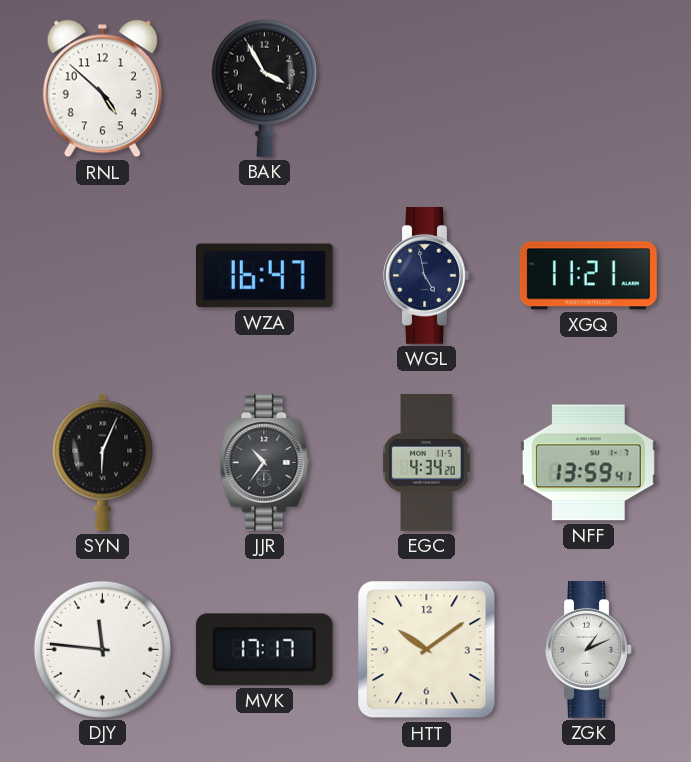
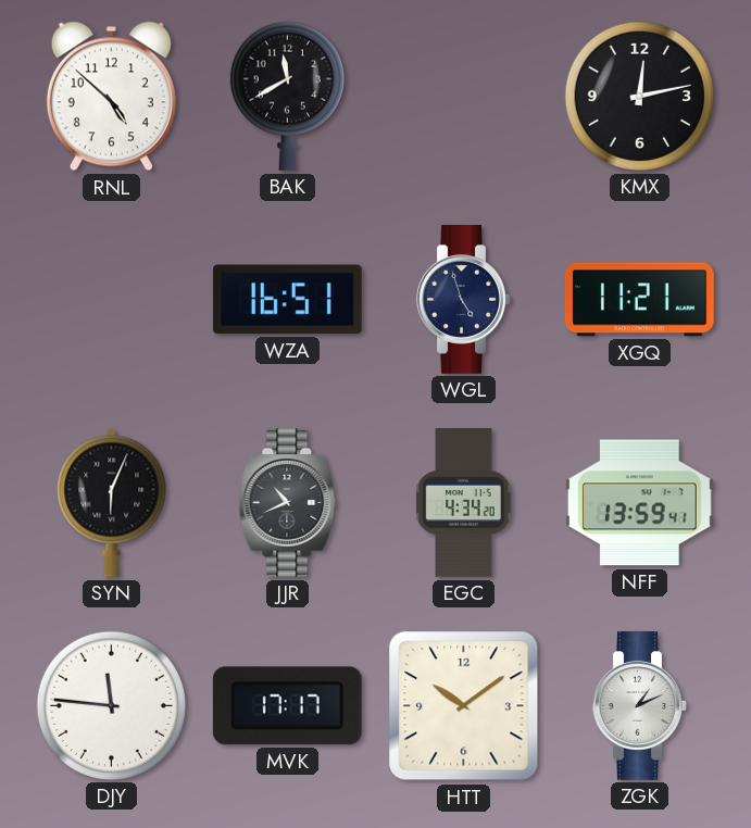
BAK: 3:55 -> 11:40
KMX: none -> 12:13
WZA: 16:47 -> 16:51
WGL: 4:58 -> 4:57
JJR: 10:36 -> 10:41
